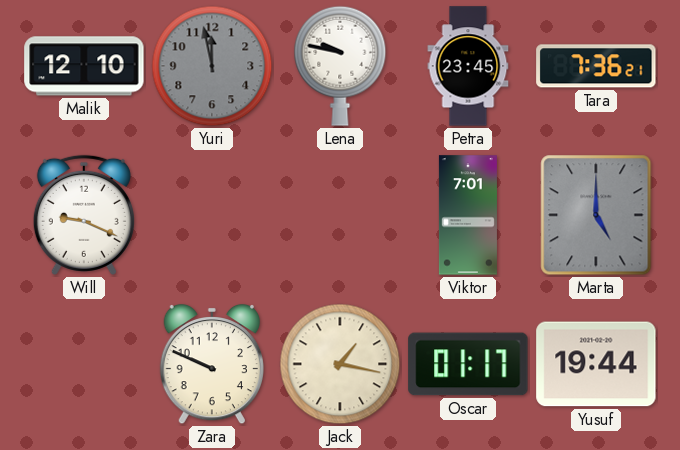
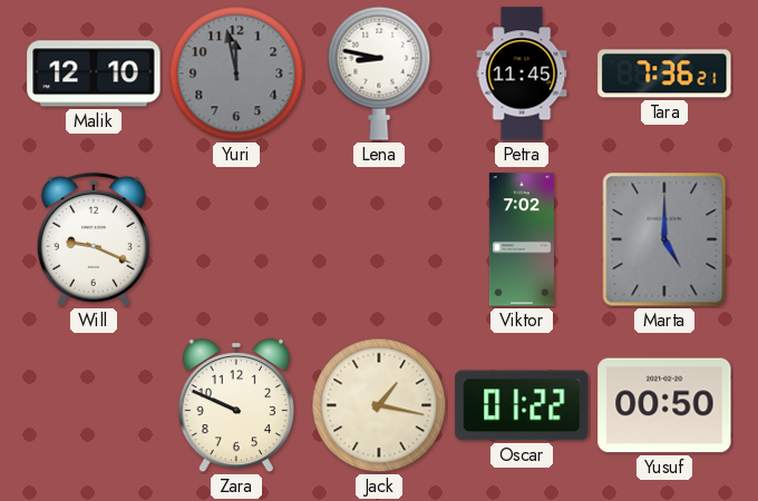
Lena: 9:47 -> 8:47
Petra: 23:45 -> 11:45
Viktor: 7:01 -> 7:02
Oscar: 01:17 -> 01:22
Yusuf: 19:44 -> 00:50
